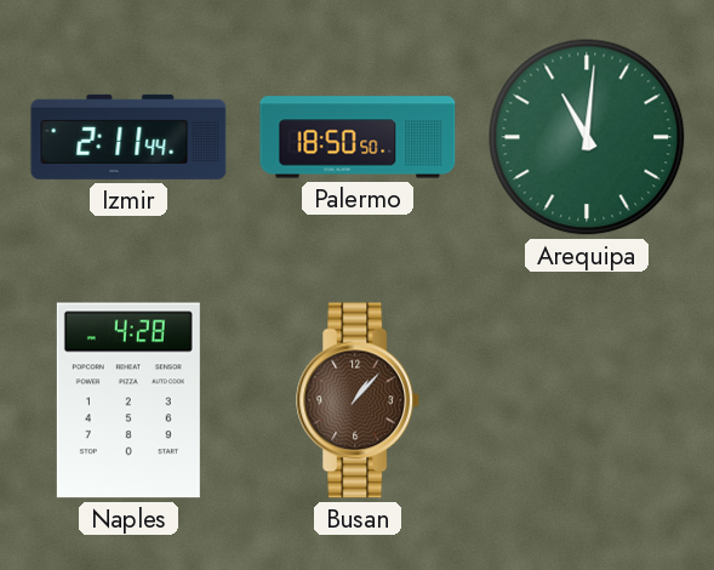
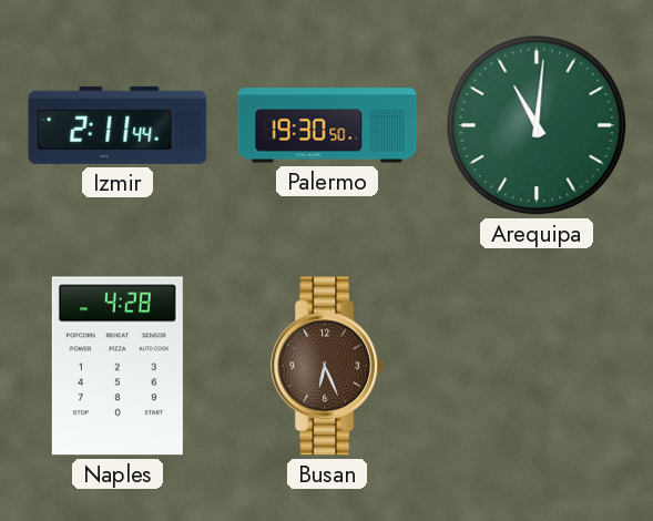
Palermo: 18:50 -> 19:30
Busan: 1:07 -> 6:26
